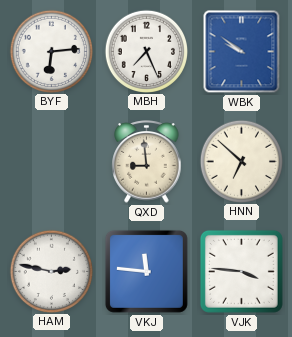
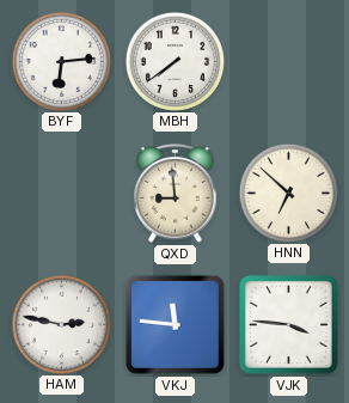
MBH: 7:26 -> 7:39
WBK: 9:51 -> none
